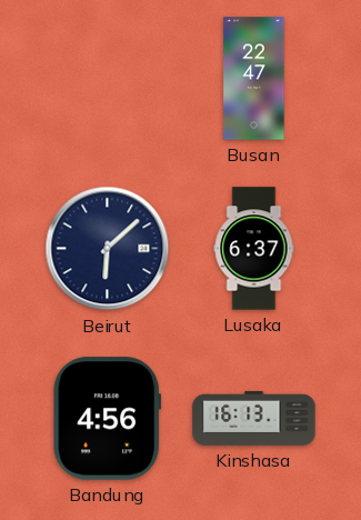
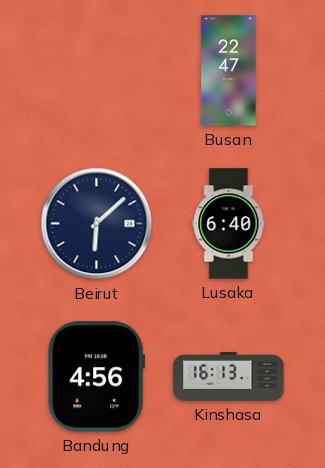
Lusaka: 6:37 -> 6:40
